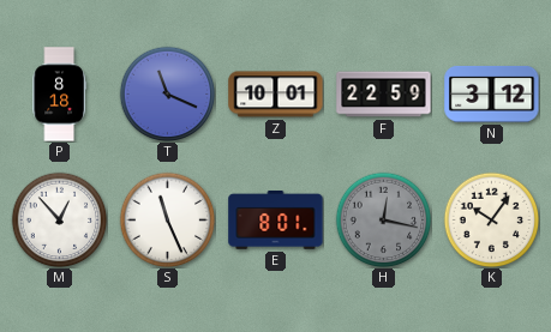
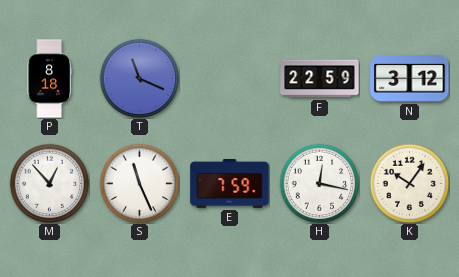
Z: 10:01 -> none
E: 8:01 -> 7:59
H dial: grey -> white
